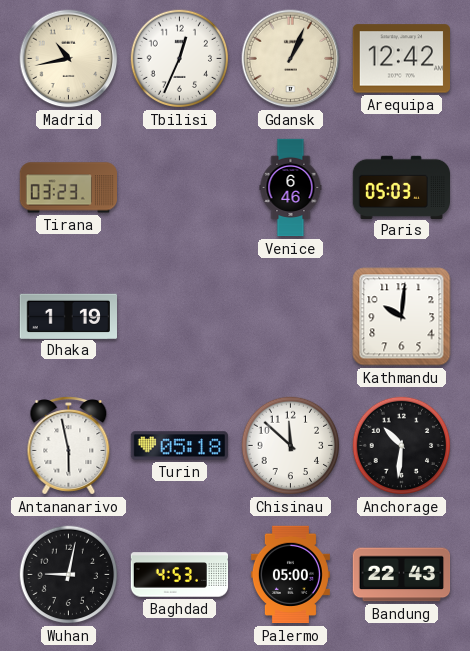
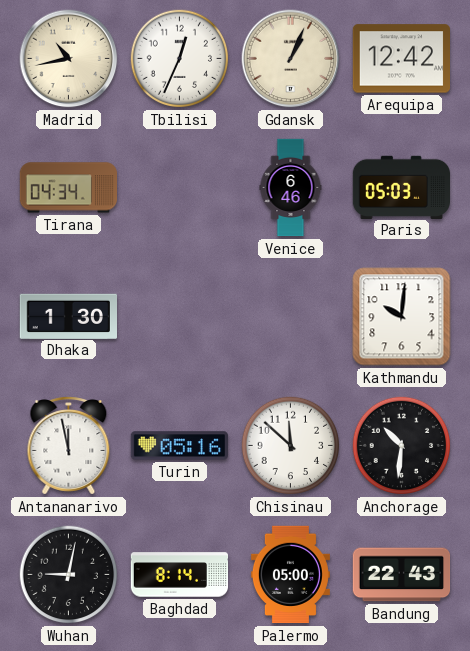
Tirana: 03:23 -> 04:34
Dhaka: 1:19 -> 1:30
Antananarivo: 5:58 -> 11:58
Turin: 05:18 -> 05:16
Baghdad: 4:53 -> 8:14
